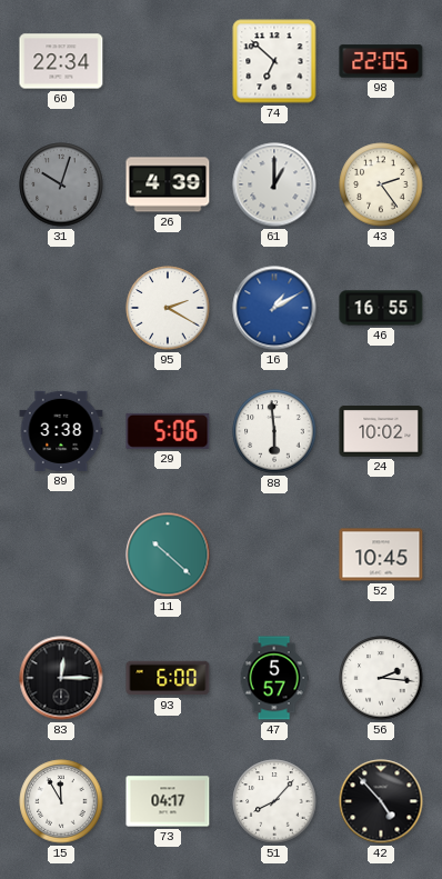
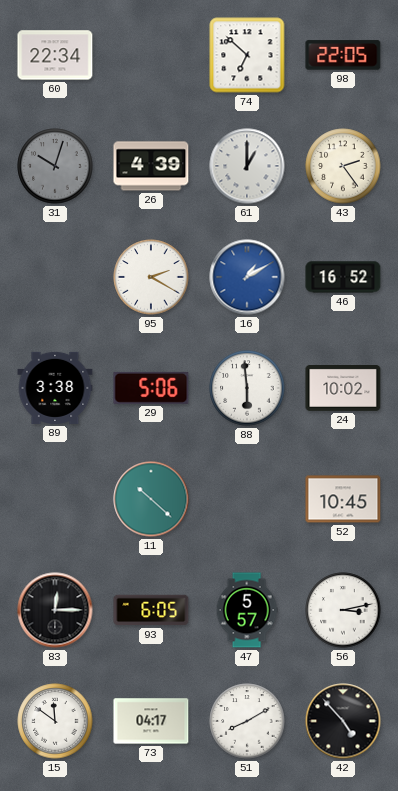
46: 16:55 -> 16:52
93: 6:00 -> 6:05
56: 2:16 -> 3:13
15: 11:55 -> 11:51
51: 8:07 -> 8:10
